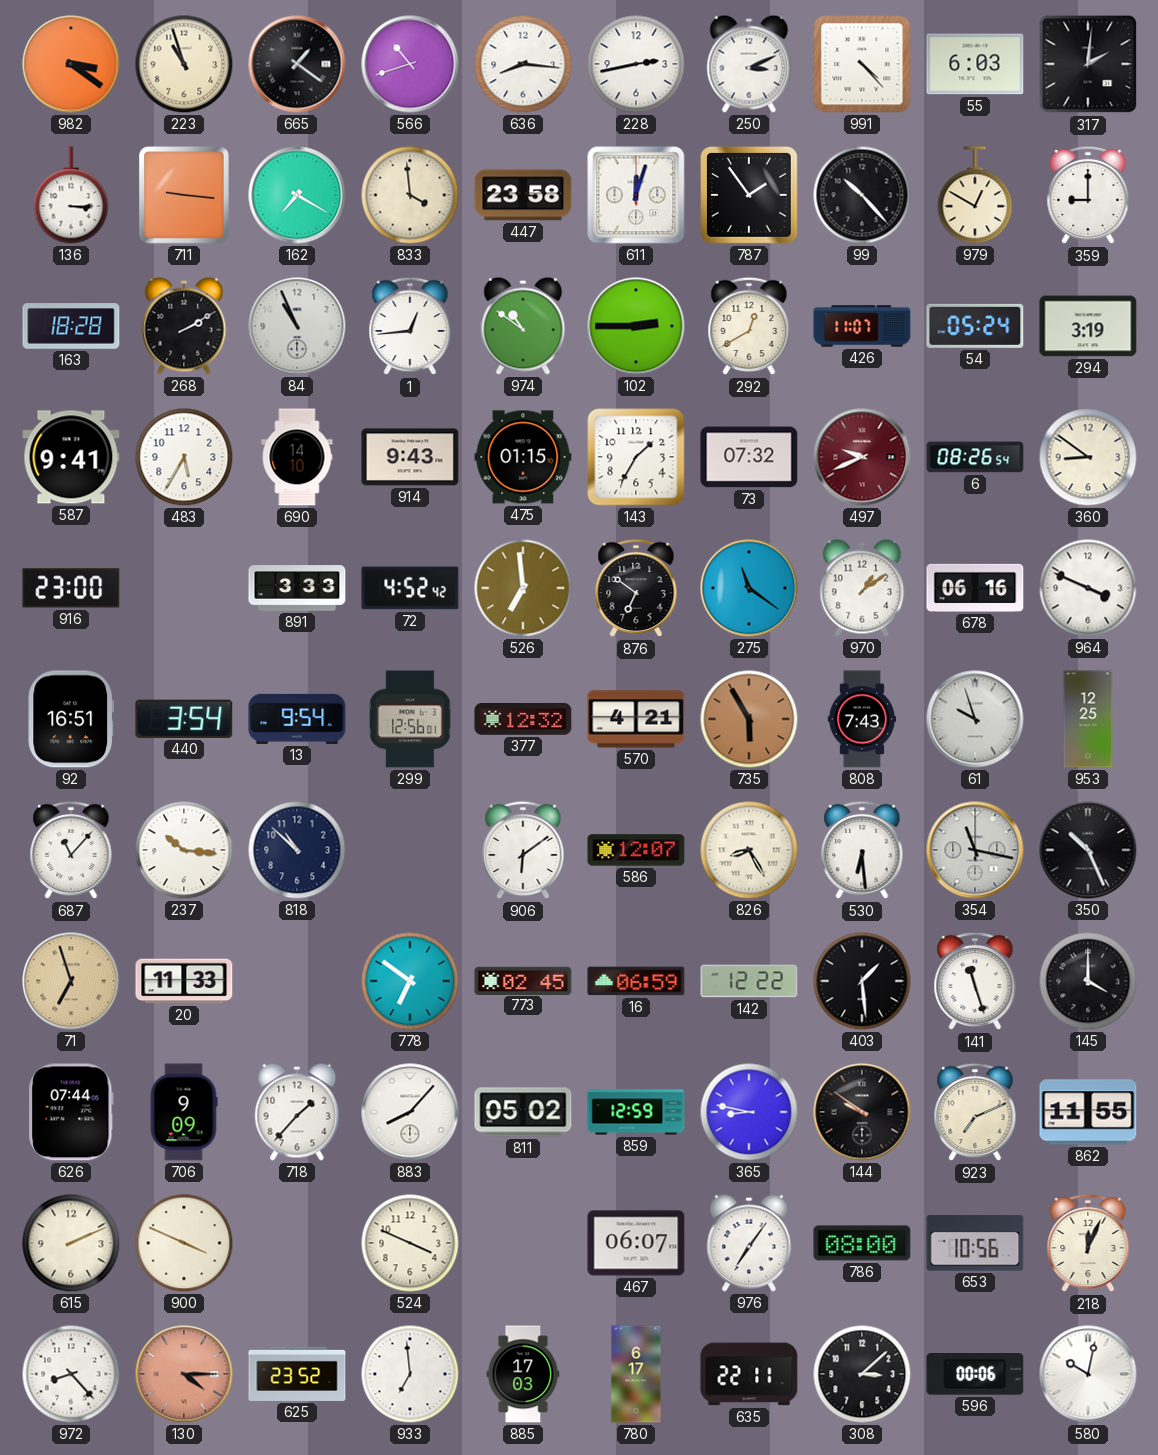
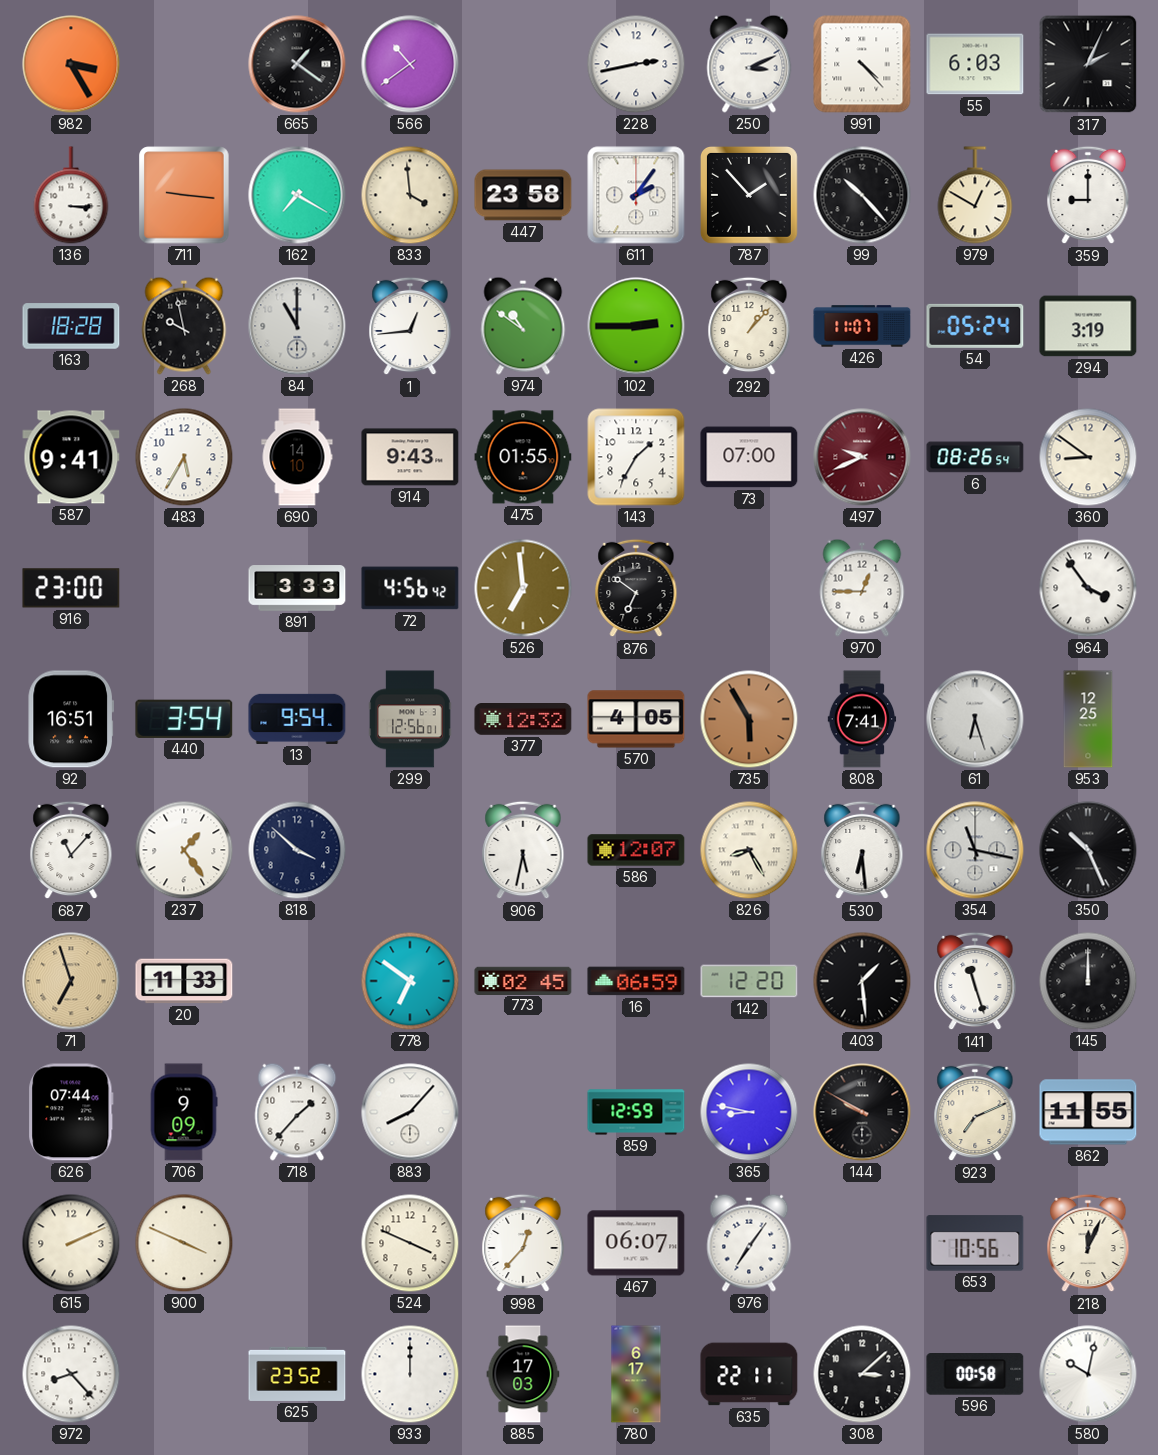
982: 3:21 -> 3:25
223: 10:57 -> none
566: 10:42 -> 10:39
636: 8:16 -> none
317: 2:01 -> 2:04
611: 12:03 -> 2:06
787: 1:54 -> 1:53
268: 2:10 -> 9:58
84: 10:56 -> 11:00
292: 12:40 -> 1:07
475: 01:15 -> 01:55
73: 07:32 -> 07:00
72: 4:52 -> 4:56
275: 11:21 -> none
970: 1:09 -> 12:45
678: 06:16 -> none
964: 3:49 -> 3:54
570: 4:21 -> 4:05
808: 7:43 -> 7:41
61: 9:57 -> 6:27
237: 10:16 -> 1:24
818: 10:52 -> 3:52
906: 6:09 -> 5:32
142: 12:22 -> 12:20
145: 4:00 -> 12:00
811: 05:02 -> none
144: 9:51 -> 9:50
998: none -> 12:37
786: 08:00 -> none
130: 4:15 -> none
933: 6:59 -> 12:00
596: 00:06 -> 00:58
